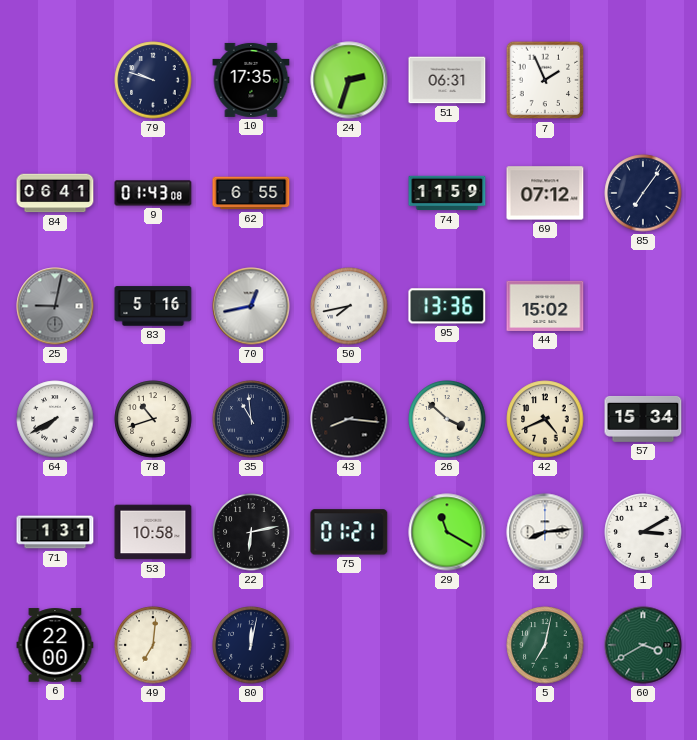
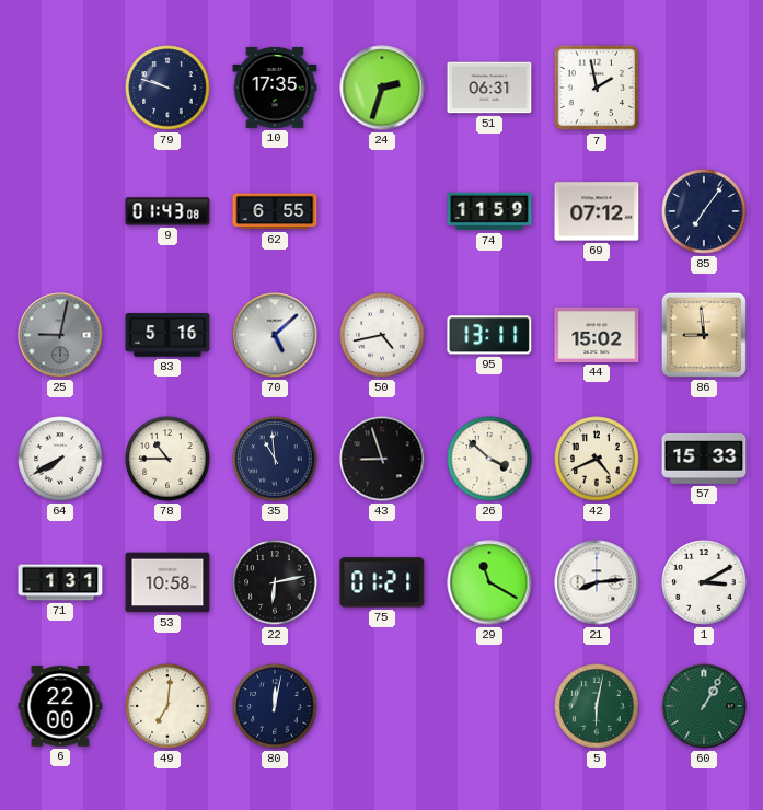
7: 1:56 -> 1:58
84: 06:41 -> none
70: 12:43 -> 5:08
50: 7:43 -> 4:43
95: 13:36 -> 13:11
86: none -> 8:59
78: 10:42 -> 10:45
43: 8:16 -> 8:57
57: 15:34 -> 15:33
5: 7:02 -> 6:02
60: 3:40 -> 1:05
